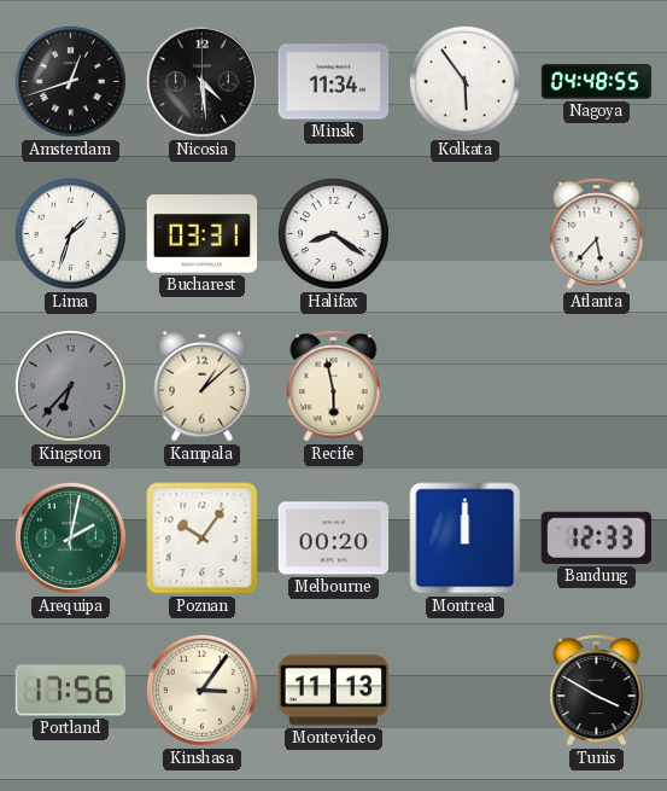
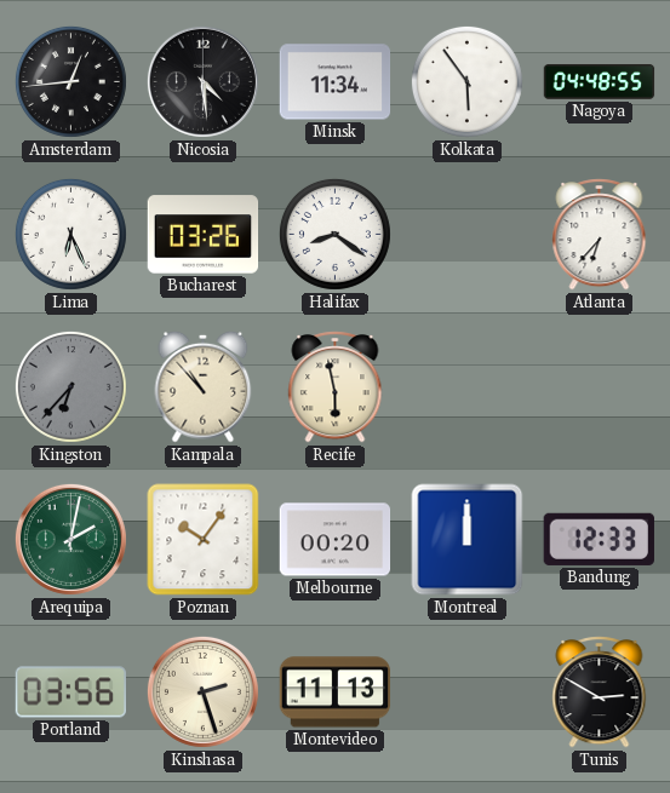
Amsterdam: 12:42 -> 12:44
Lima: 1:33 -> 6:26
Bucharest: 03:31 -> 03:26
Atlanta: 5:37 -> 6:37
Kampala: 1:08 -> 10:53
Portland: 17:56 -> 03:56
Kinshasa: 3:06 -> 2:27
Tunis: 3:50 -> 2:50
